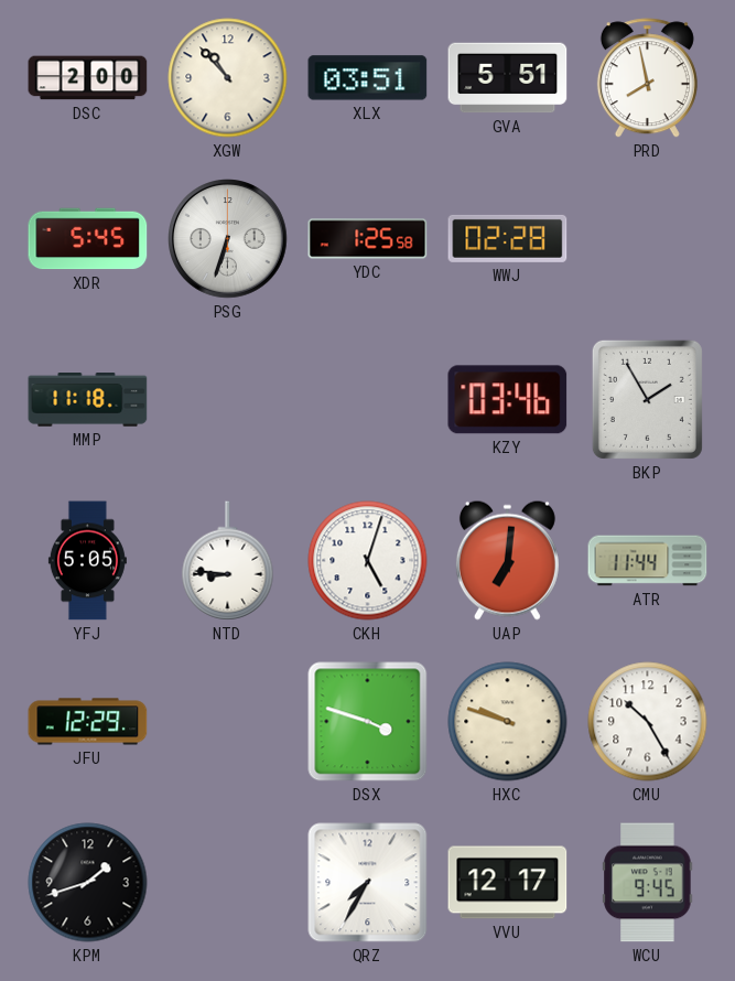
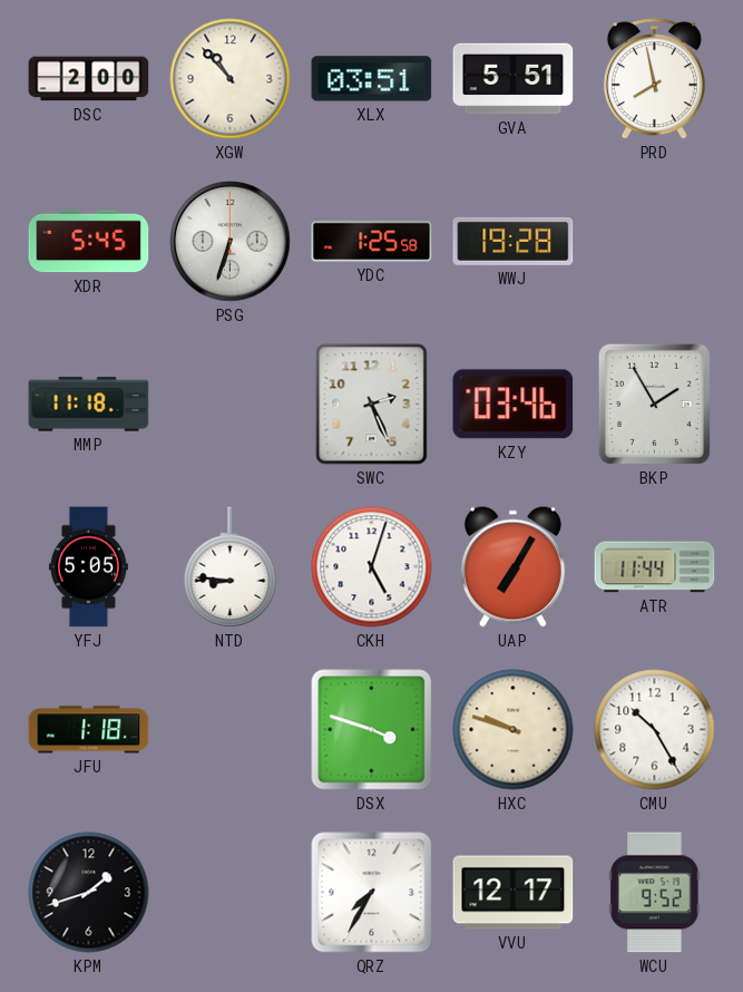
WWJ: 02:28 -> 19:28
SWC: none -> 2:26
UAP: 7:01 -> 7:05
JFU: 12:29 -> 1:18
WCU: 9:45 -> 9:52
